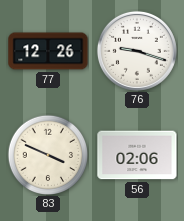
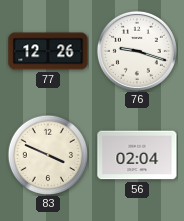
56: 02:06 -> 02:04
